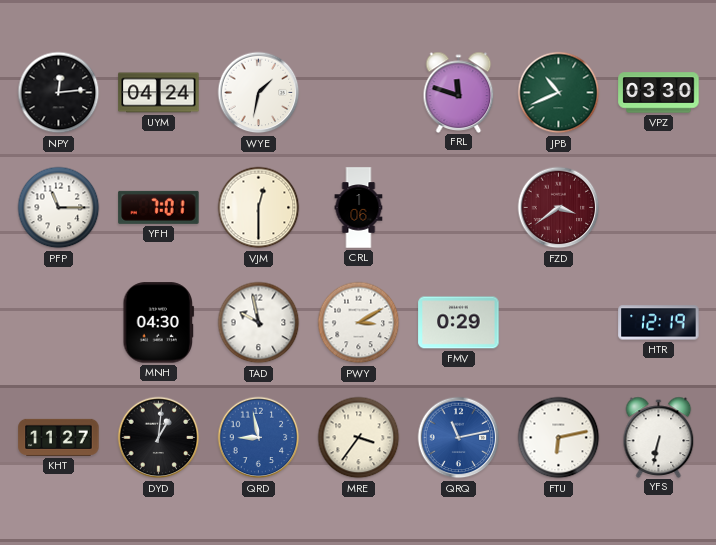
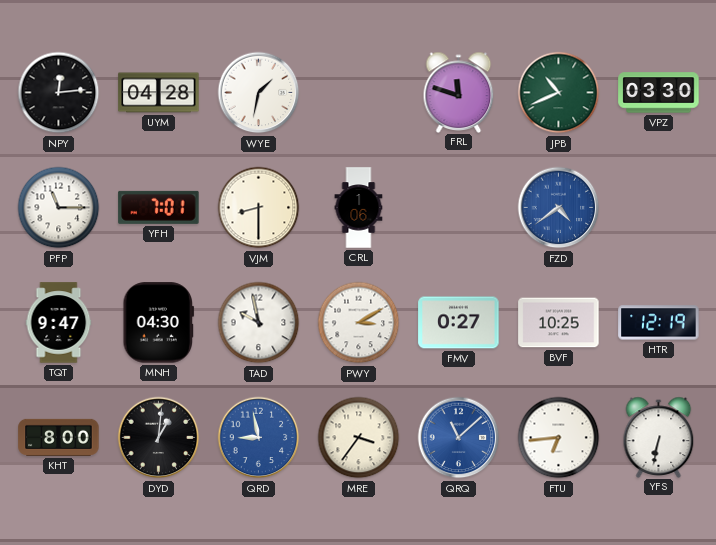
UYM: 04:24 -> 04:28
VJM: 12:30 -> 8:30
FZD: 3:39 -> 4:39
FZD dial: burgundy -> blue
TQT: none -> 9:47
FMV: 0:29 -> 0:27
BVF: none -> 10:25
KHT: 11:27 -> 8:00
QRQ: 11:13 -> 11:08
FTU: 6:13 -> 6:44
